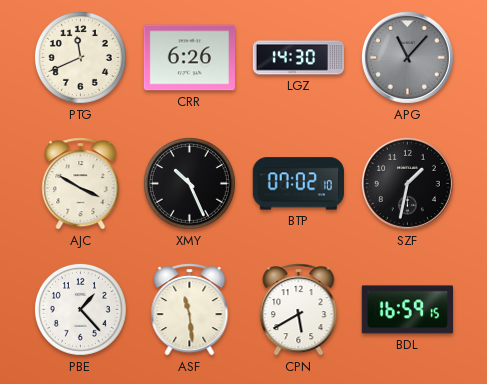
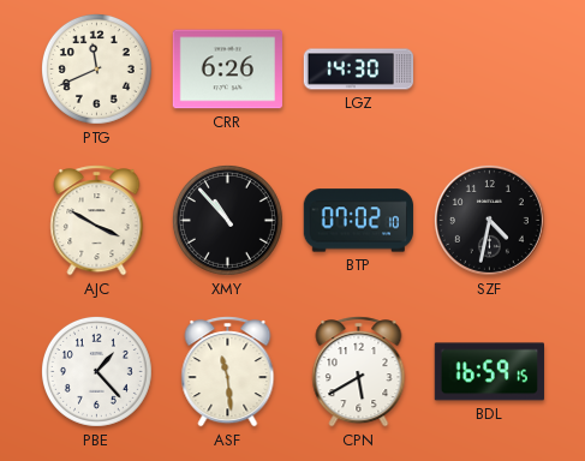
APG: 11:07 -> none
XMY: 10:26 -> 10:53
SZF: 1:32 -> 4:32
